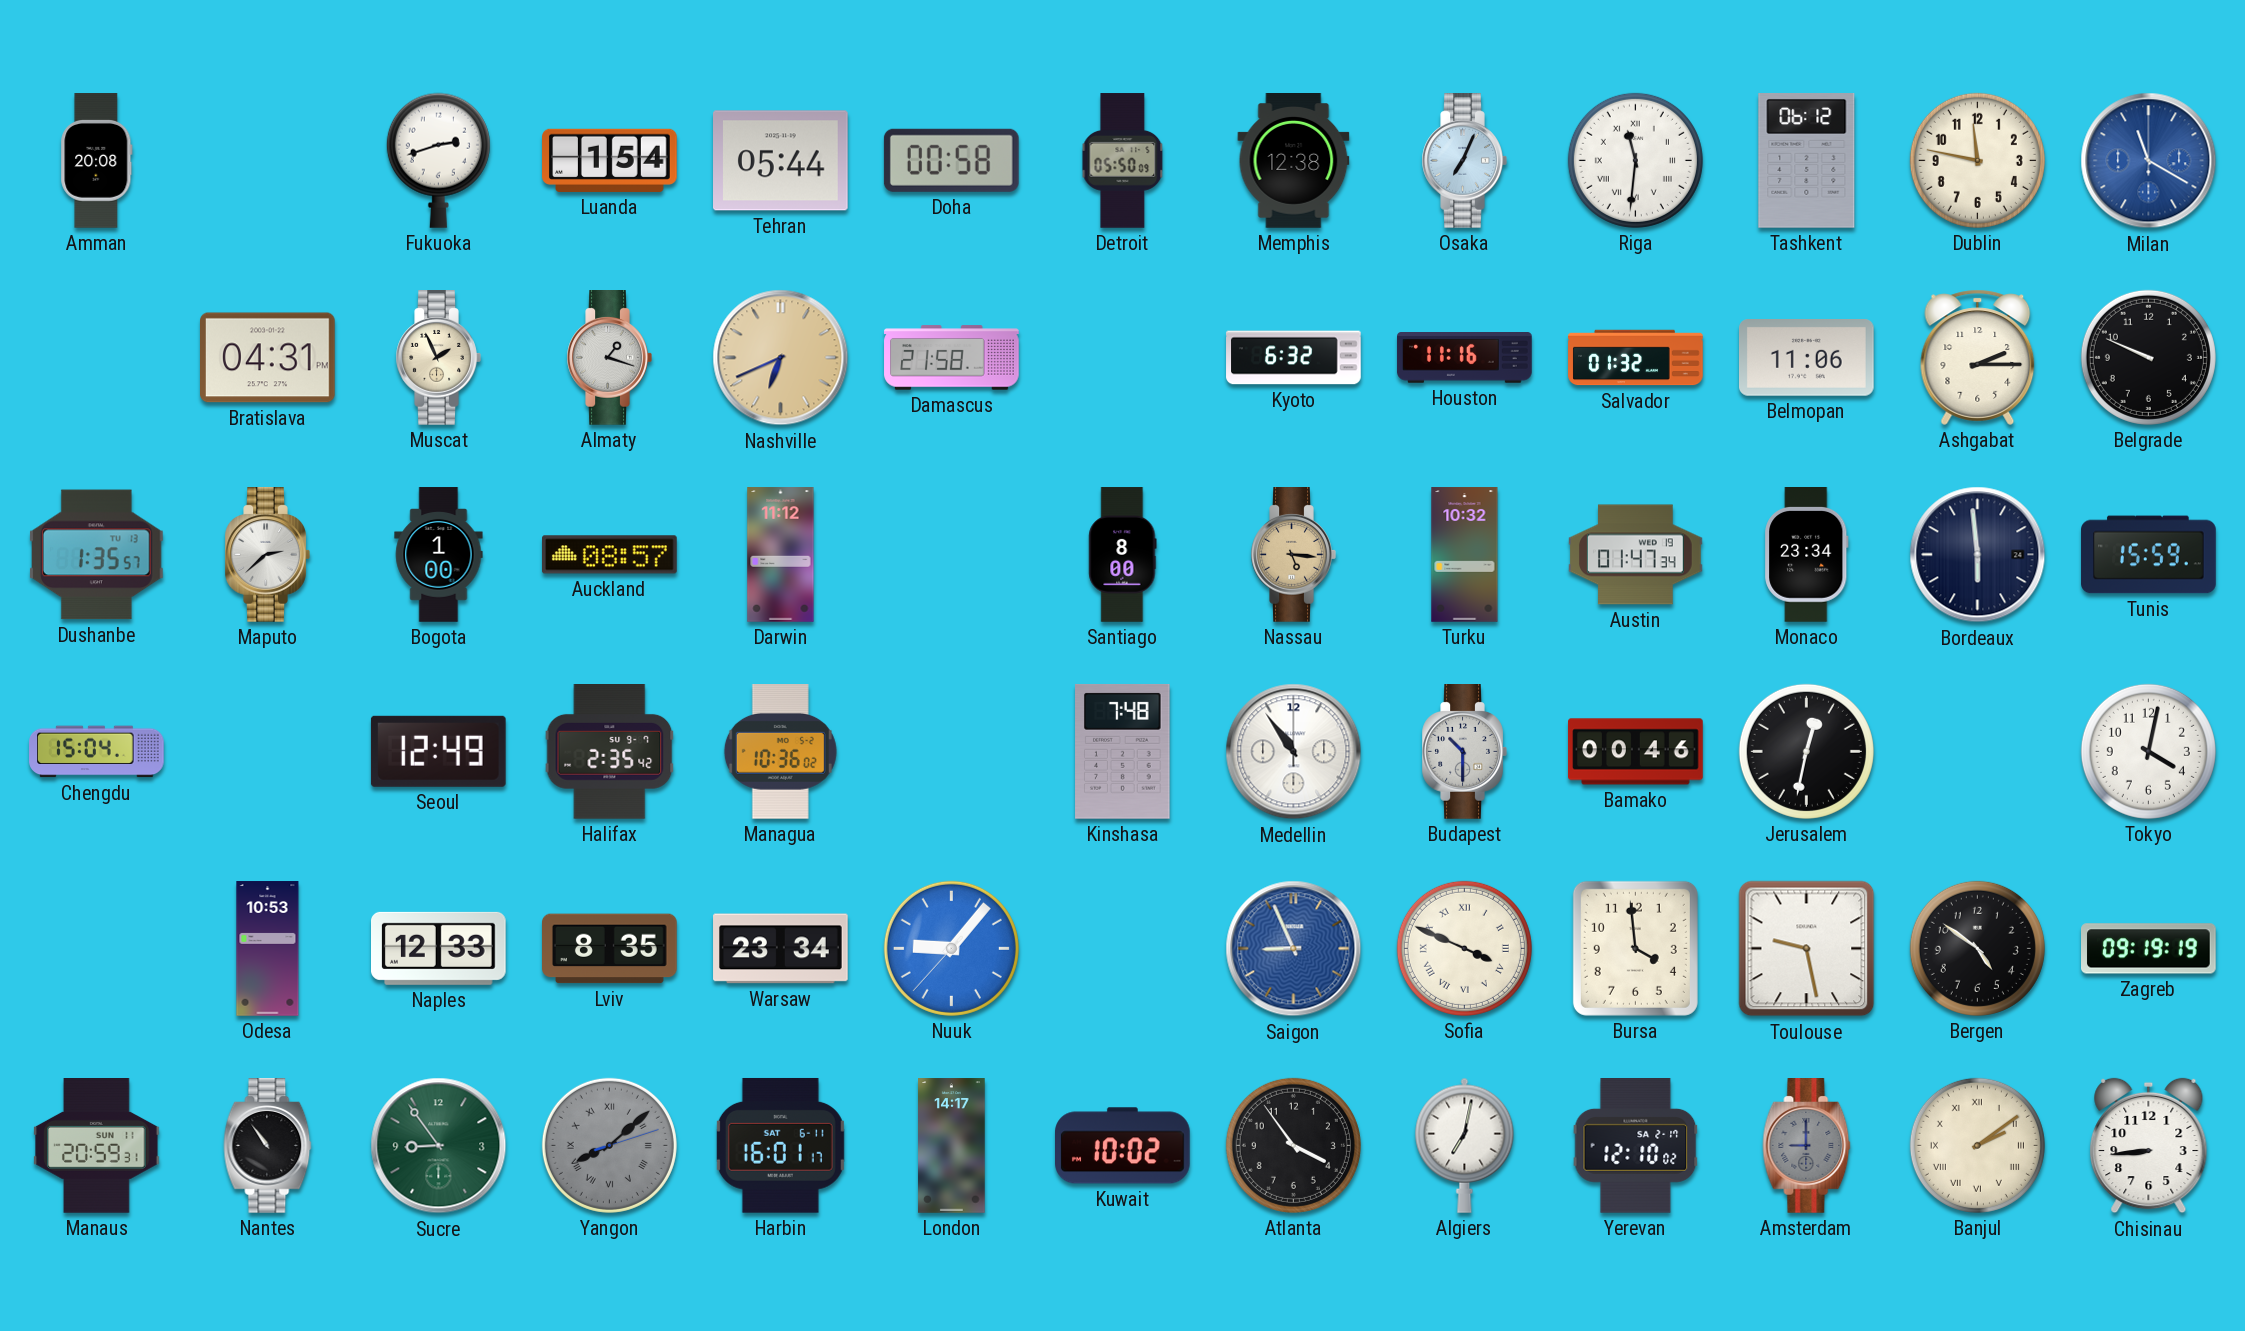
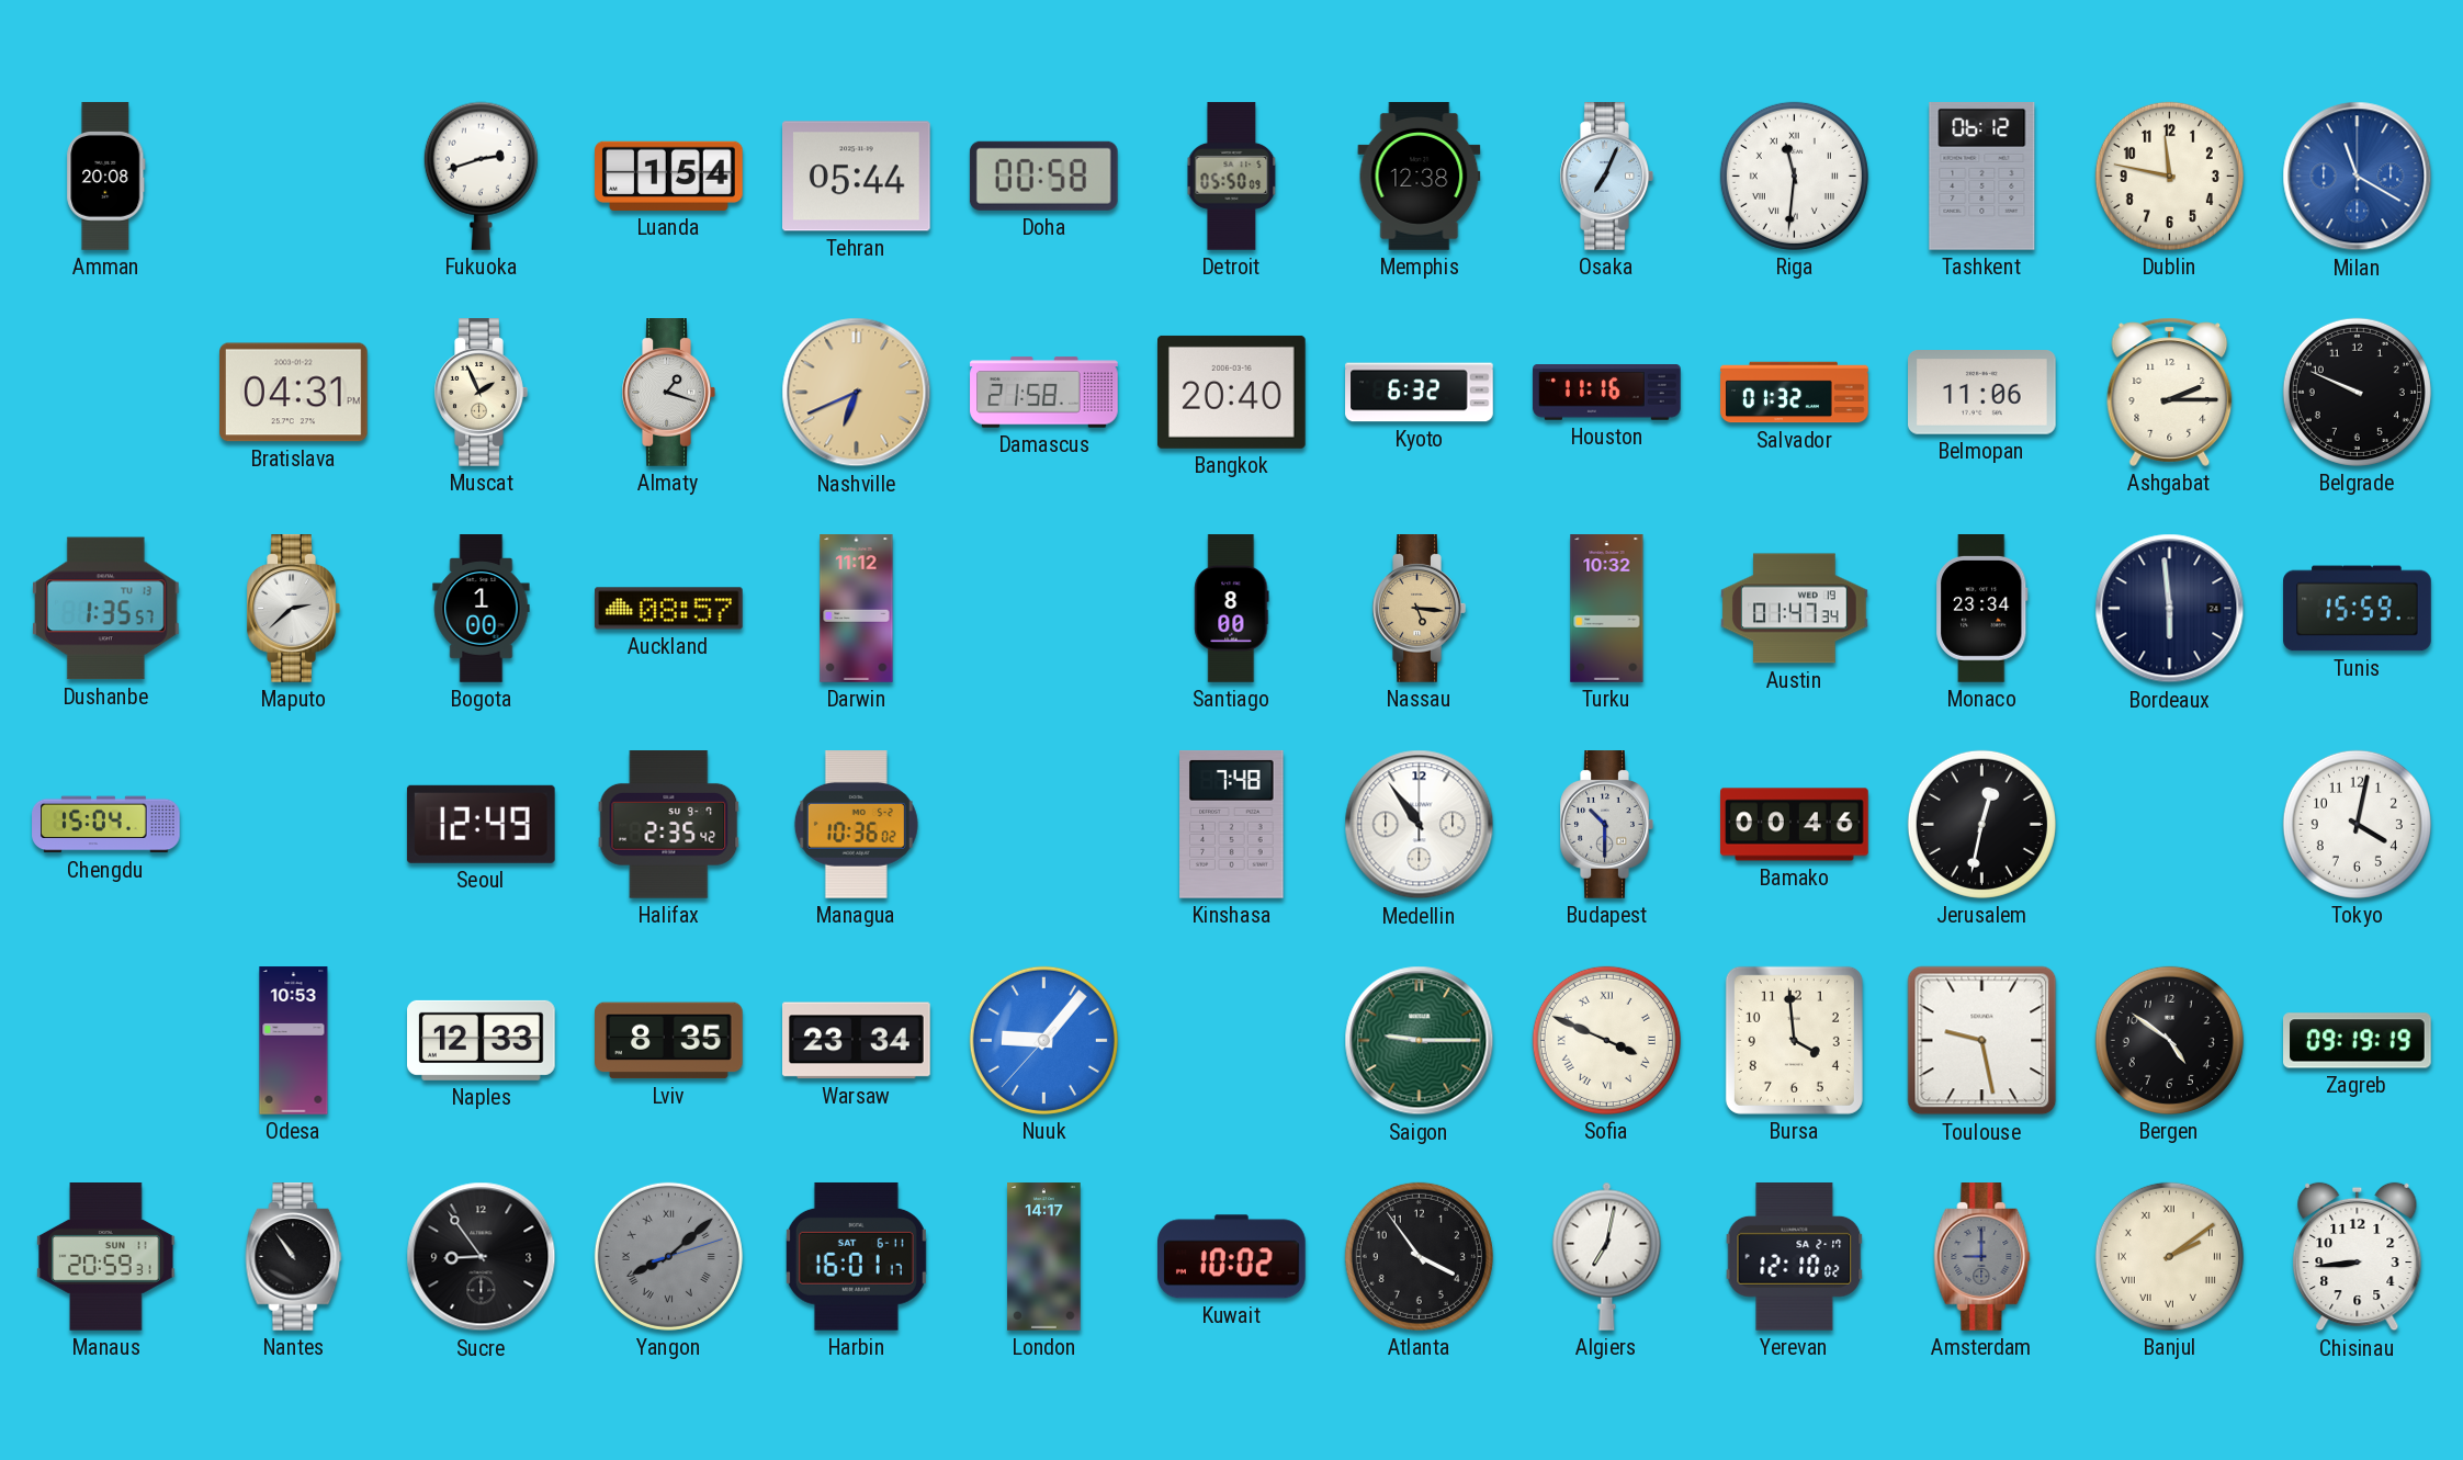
Bangkok: none -> 20:40
Saigon: 8:56 -> 9:15
Saigon dial: blue -> green
Sucre dial: green -> black
